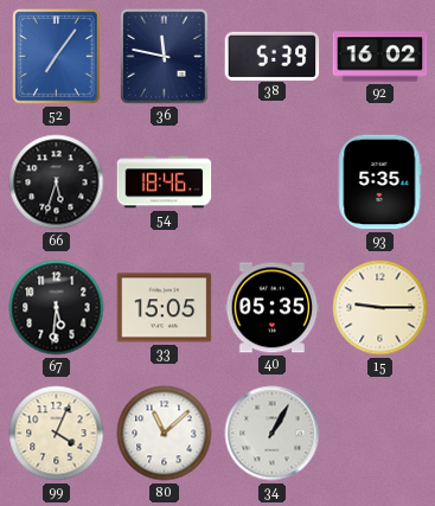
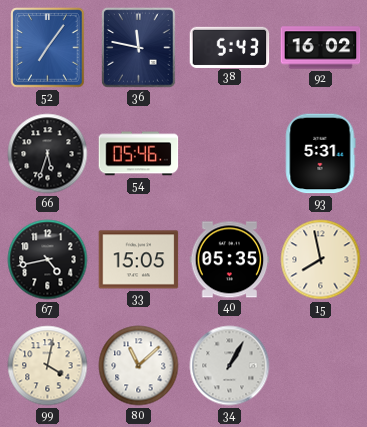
38: 5:39 -> 5:43
54: 18:46 -> 05:46
93: 5:35 -> 5:31
67: 5:31 -> 4:43
15: 9:15 -> 7:58
99: 4:04 -> 4:02
